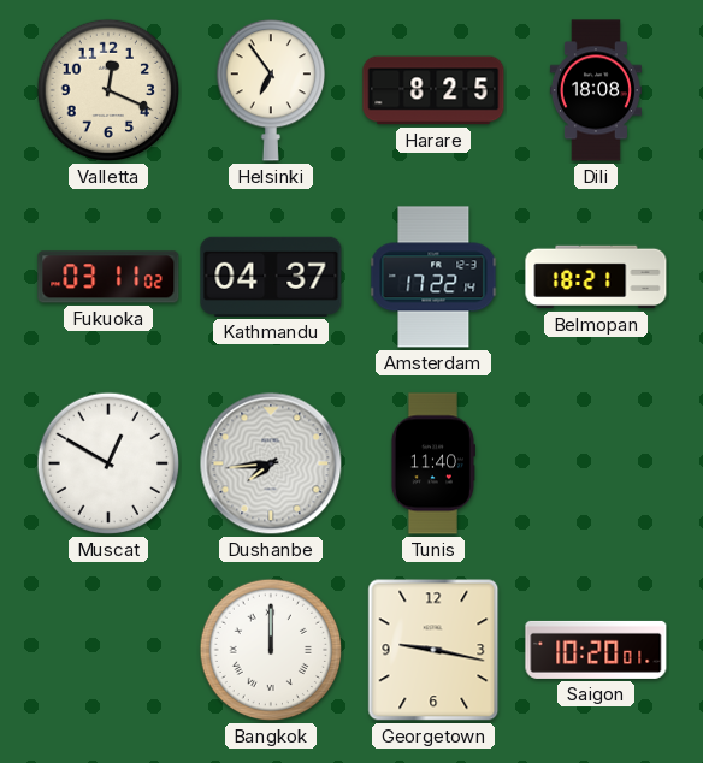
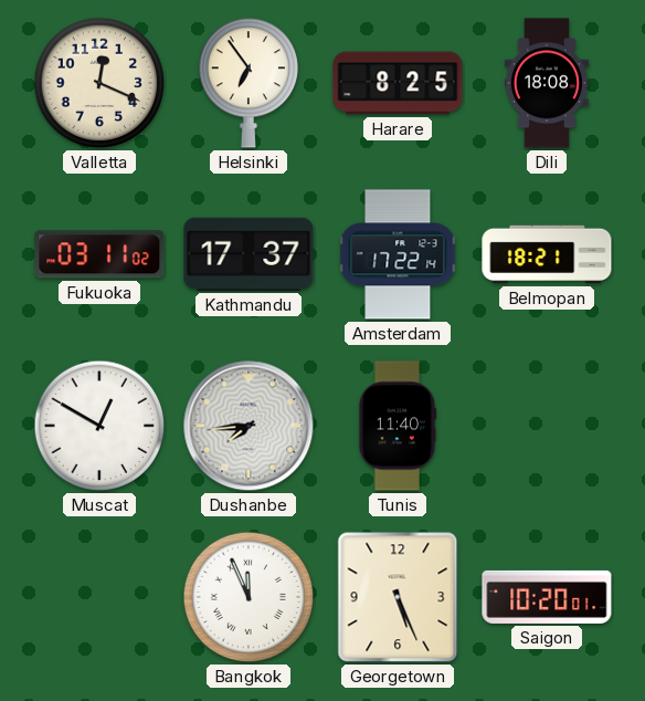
Kathmandu: 04:37 -> 17:37
Bangkok: 12:00 -> 11:56
Georgetown: 9:17 -> 5:26
